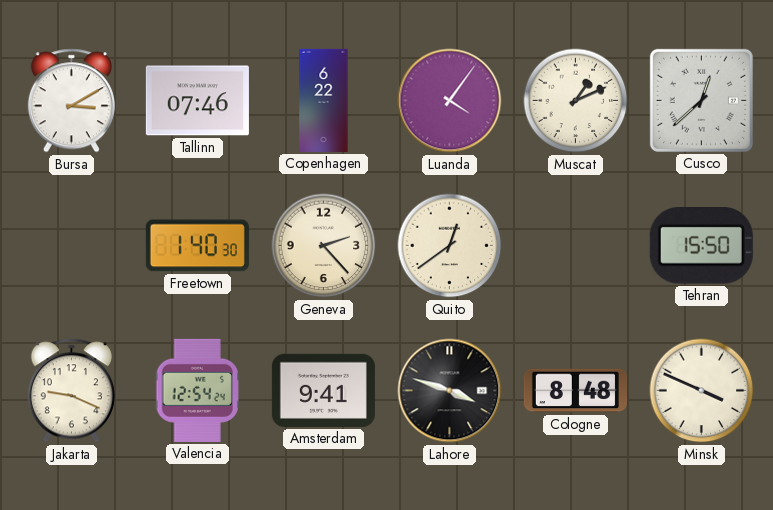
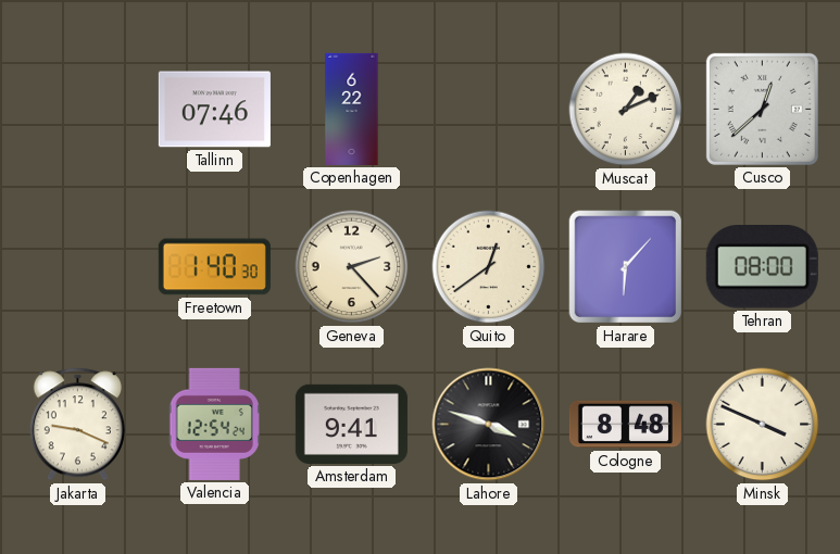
Bursa: 3:10 -> none
Luanda: 4:06 -> none
Harare: none -> 6:07
Tehran: 15:50 -> 08:00
